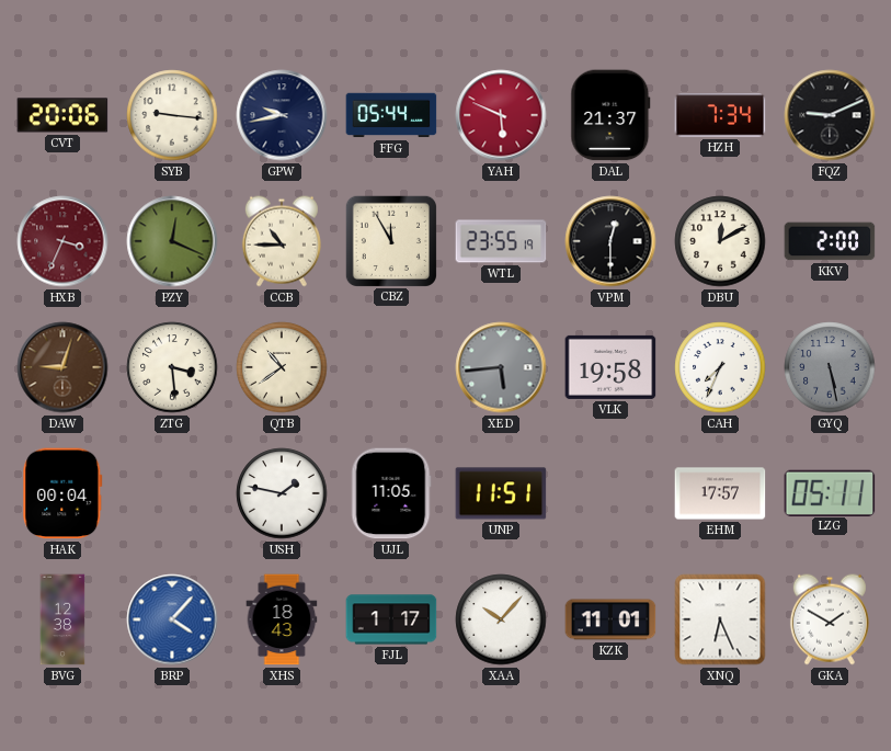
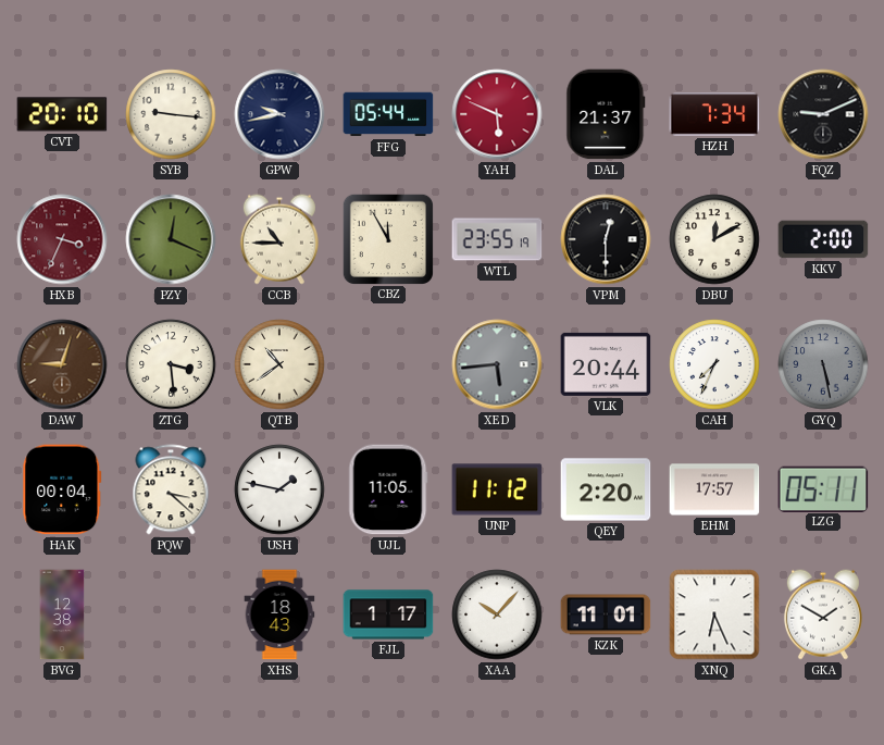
CVT: 20:06 -> 20:10
VLK: 19:58 -> 20:44
PQW: none -> 3:22
UNP: 11:51 -> 11:12
QEY: none -> 2:20
BRP: 4:07 -> none
